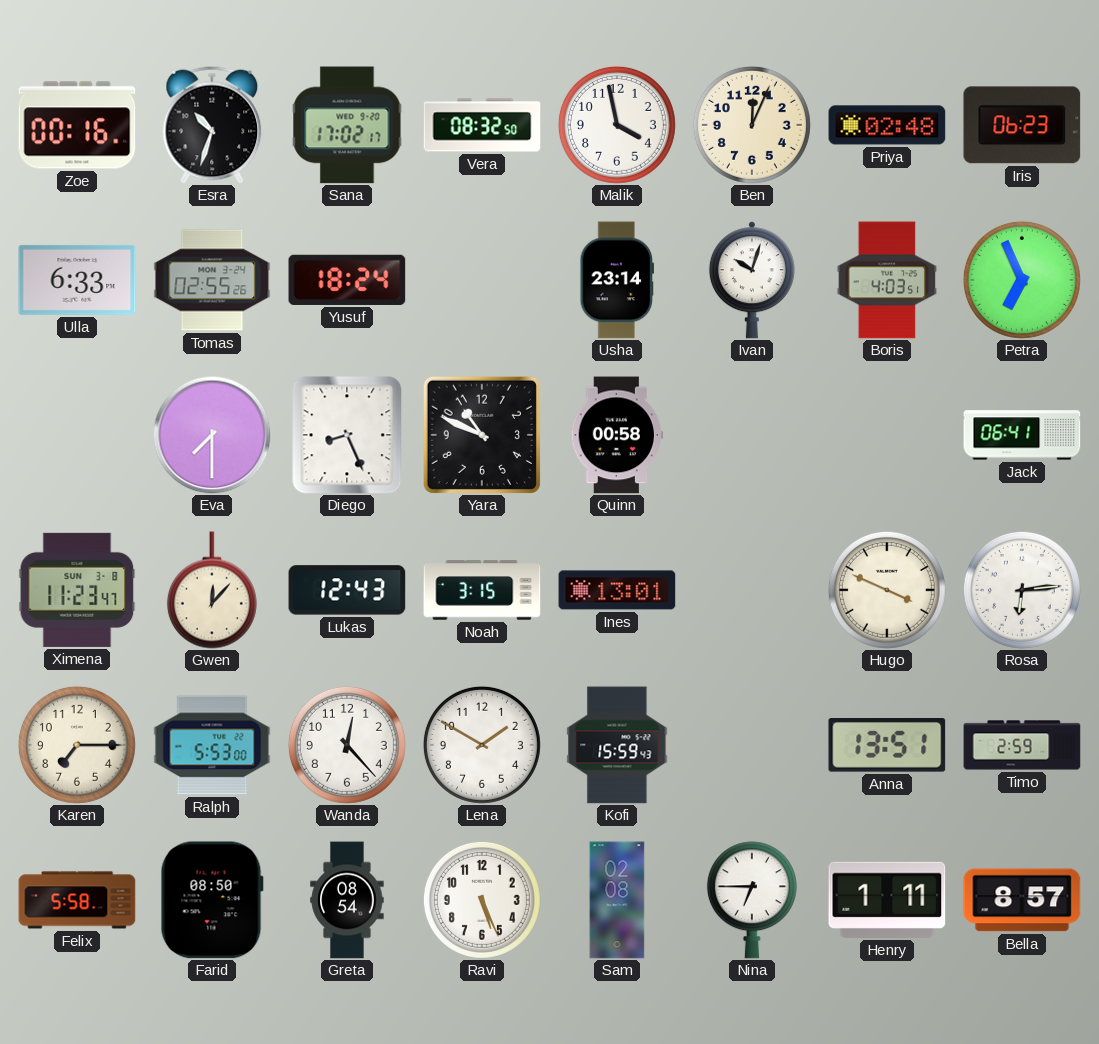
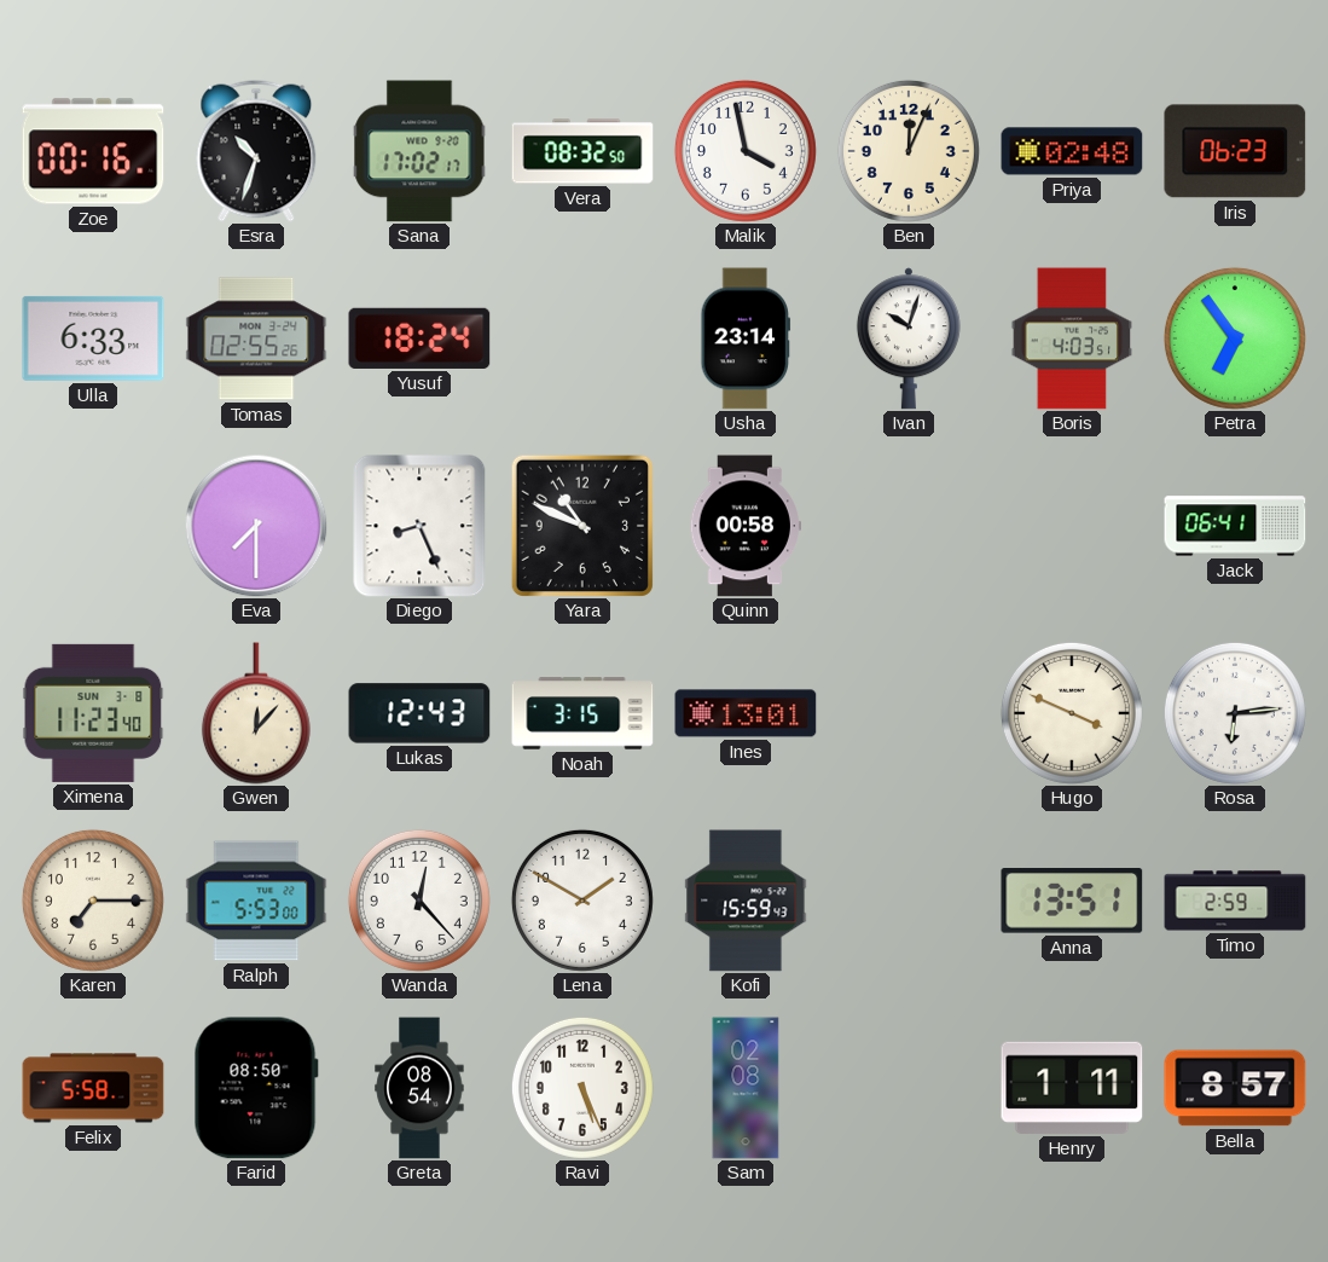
Petra: 6:56 -> 6:54
Ximena: 11:23:47 -> 11:23:40
Nina: 6:45 -> none
